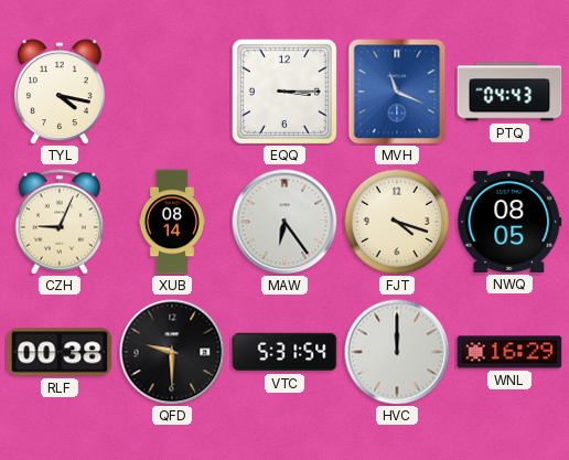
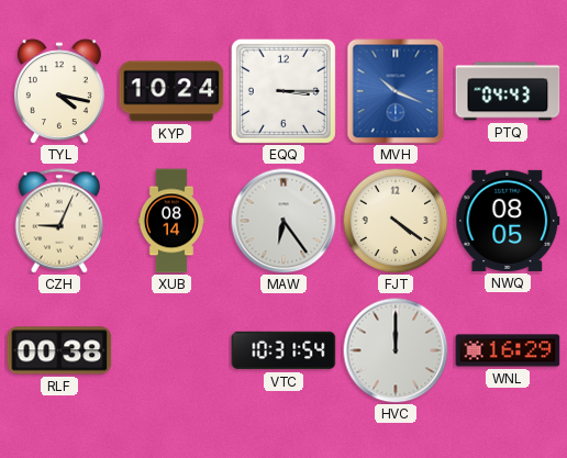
KYP: none -> 10:24
MVH: 11:19 -> 10:19
FJT: 4:18 -> 4:21
QFD: 9:30 -> none
VTC: 5:31 -> 10:31
